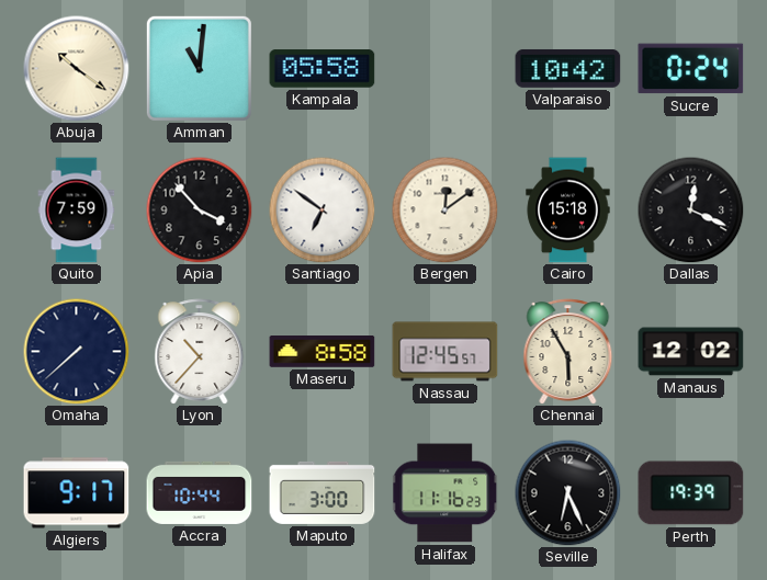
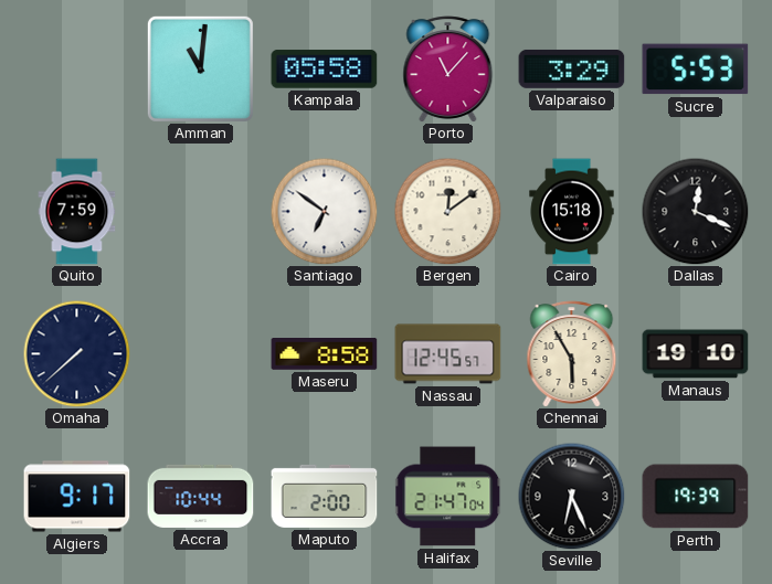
Abuja: 10:21 -> none
Porto: none -> 11:07
Valparaiso: 10:42 -> 3:29
Sucre: 0:24 -> 5:53
Apia: 3:53 -> none
Lyon: 10:37 -> none
Manaus: 12:02 -> 19:10
Maputo: 3:00 -> 2:00
Halifax: 11:16 -> 21:47
